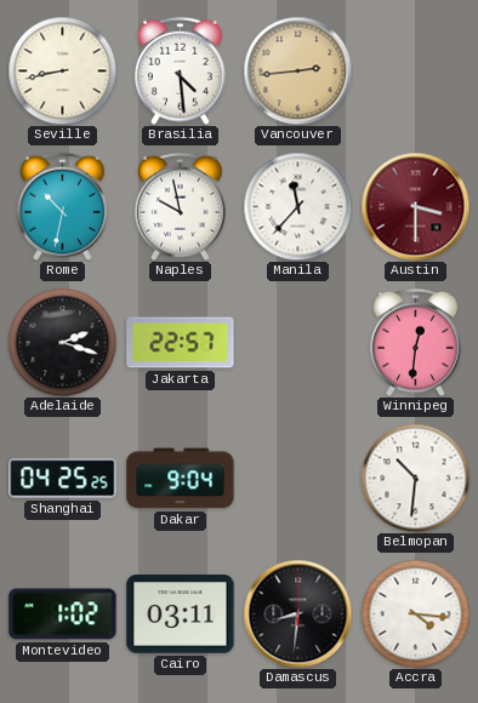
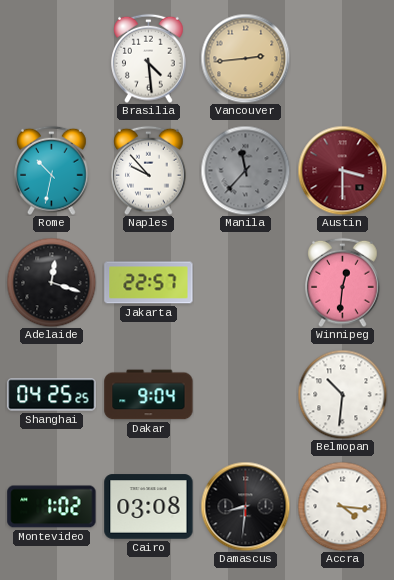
Seville: 8:43 -> none
Naples: 9:58 -> 9:53
Manila dial: white -> grey
Adelaide: 2:18 -> 12:18
Cairo: 03:11 -> 03:08
